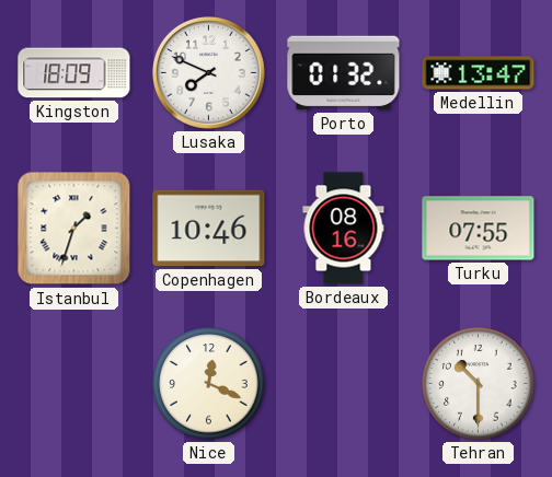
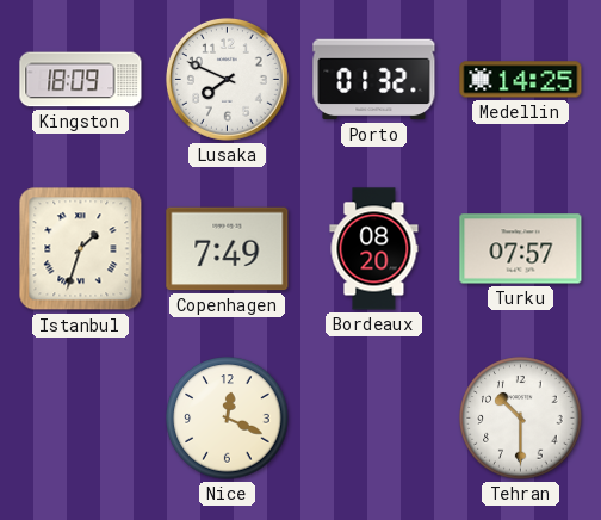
Medellin: 13:47 -> 14:25
Copenhagen: 10:46 -> 7:49
Bordeaux: 08:16 -> 08:20
Turku: 07:55 -> 07:57
